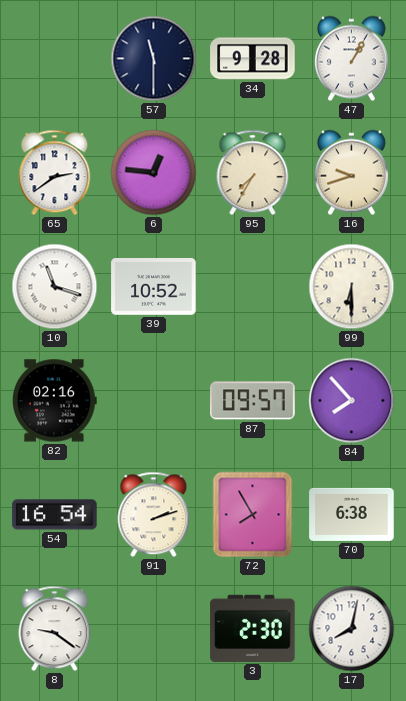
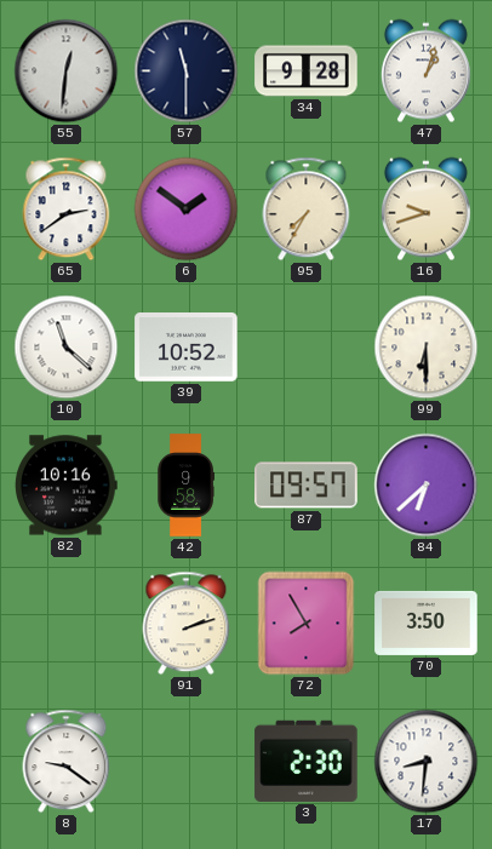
55: none -> 12:31
47: 1:05 -> 1:03
6: 12:46 -> 1:51
10: 11:18 -> 11:22
82: 02:16 -> 10:16
42: none -> 9:58
84: 7:53 -> 6:38
54: 16:54 -> none
70: 6:38 -> 3:50
17: 8:02 -> 8:31
